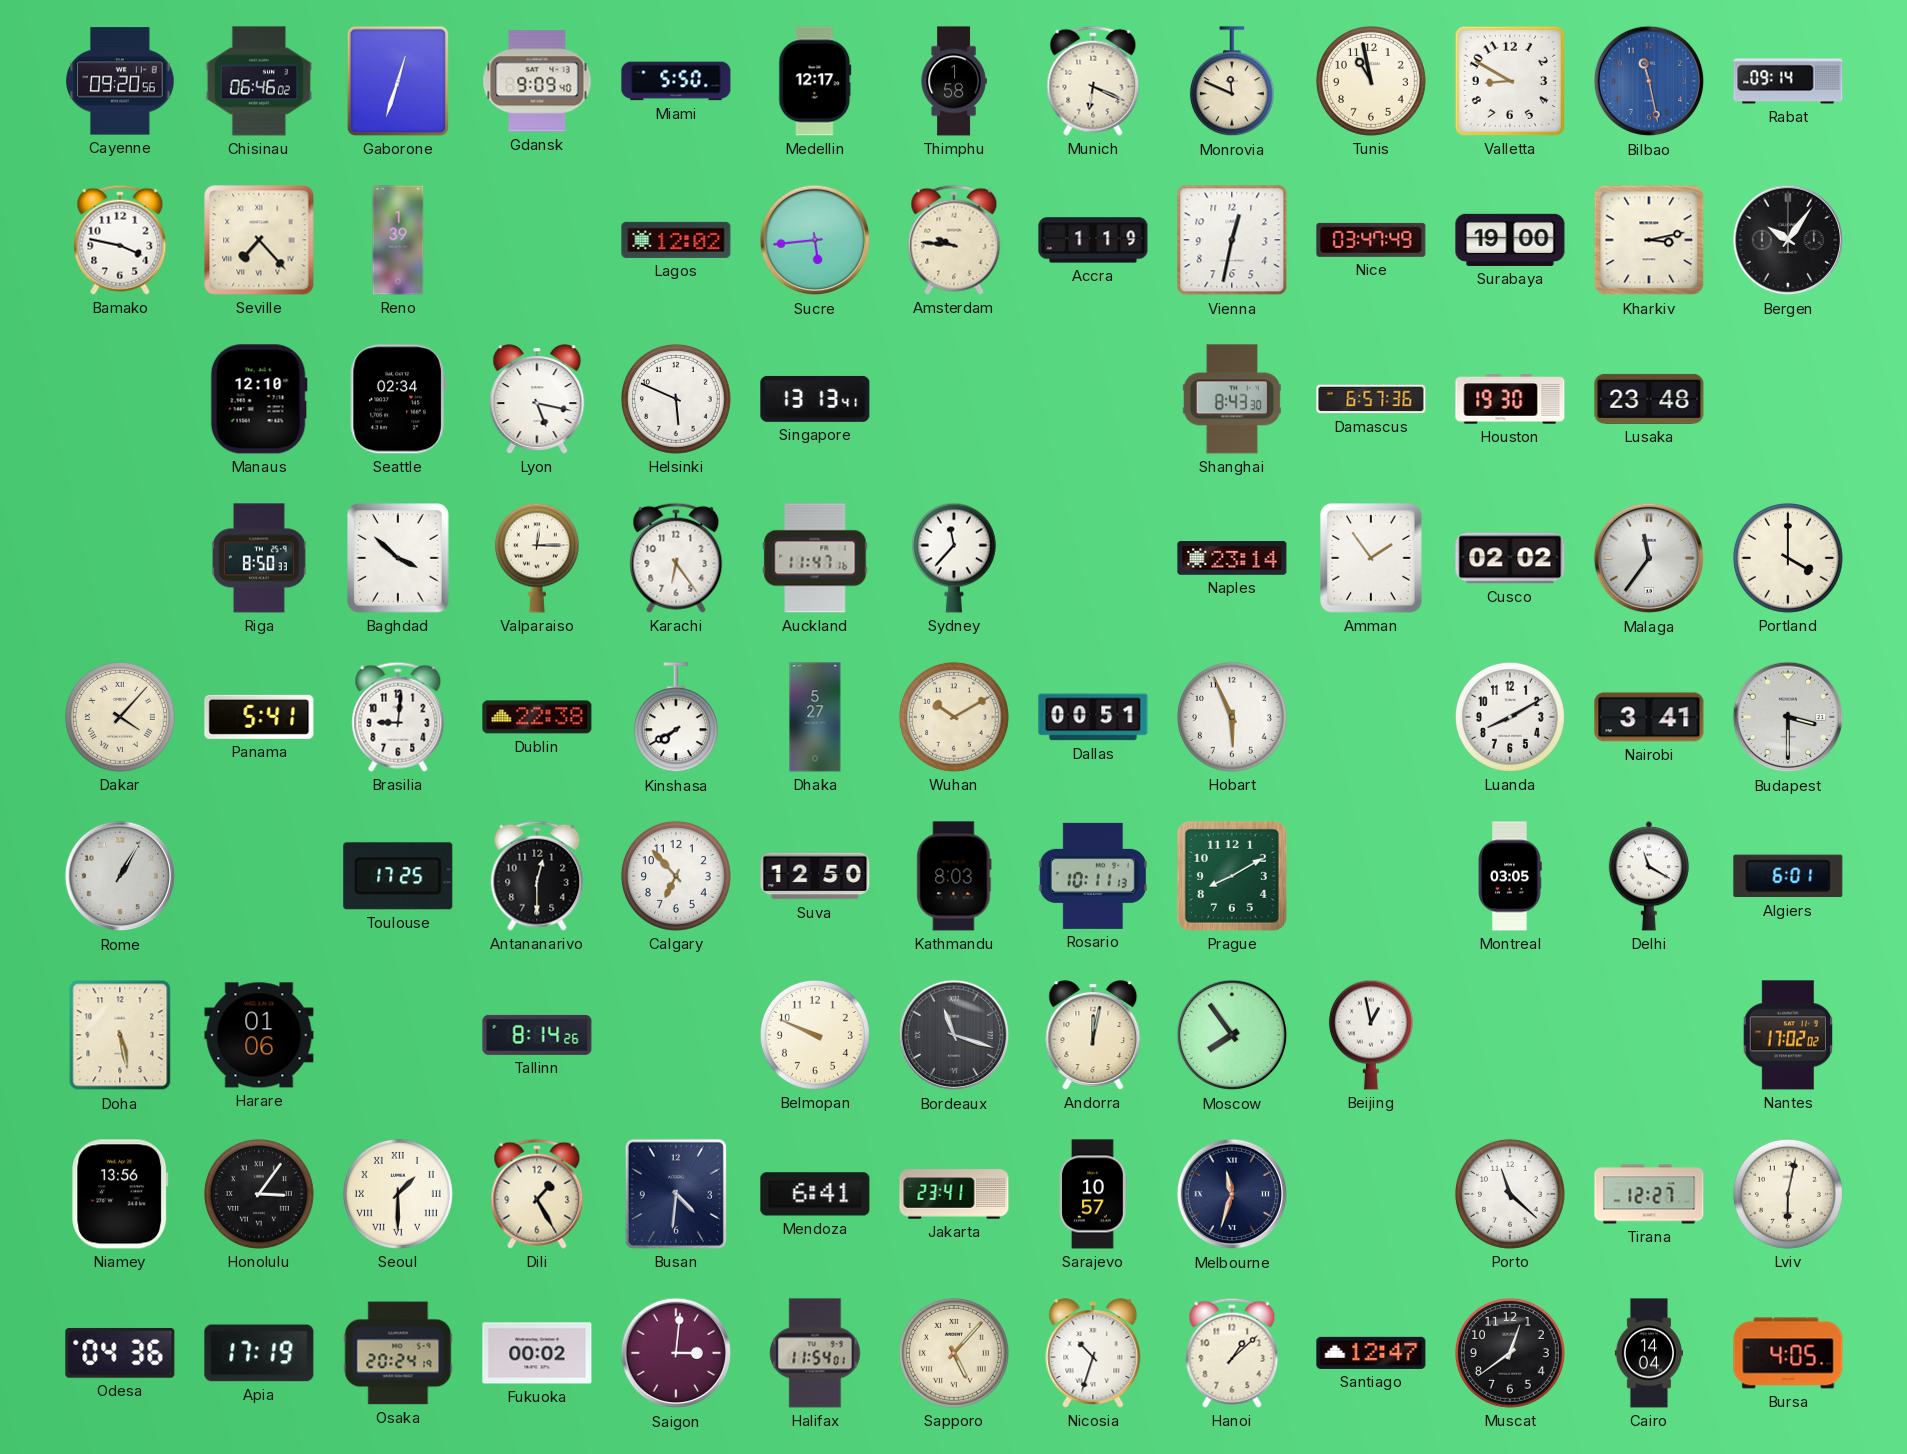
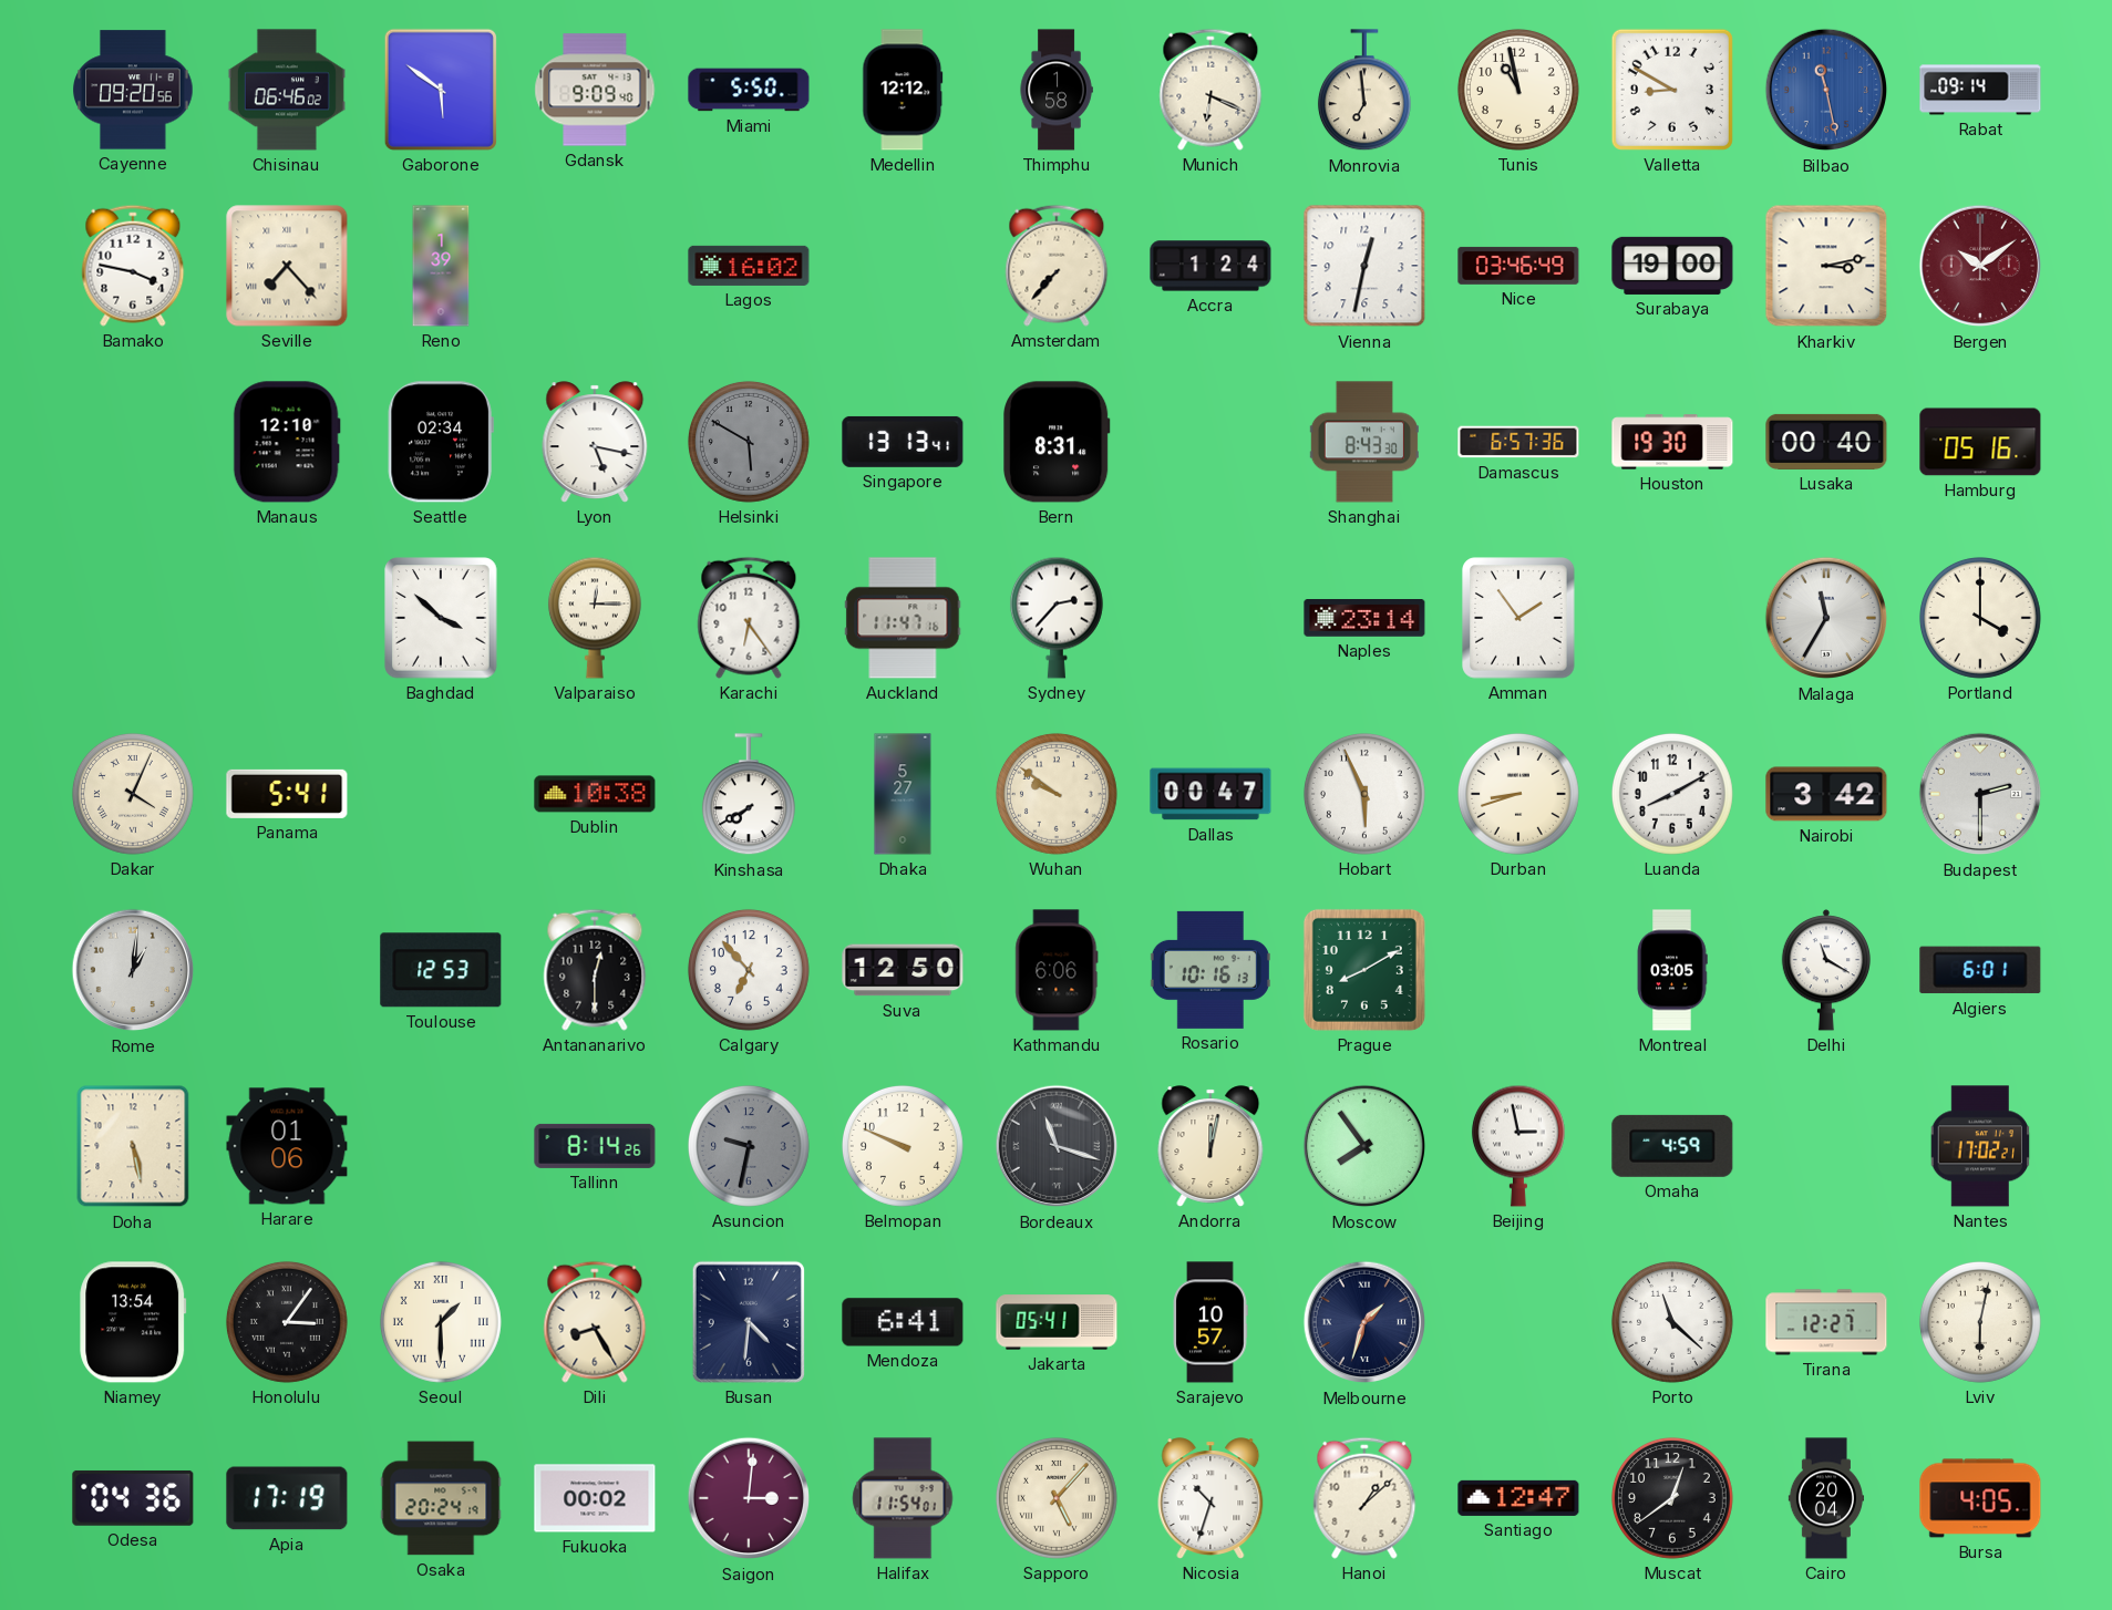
Gaborone: 12:33 -> 5:51
Medellin: 12:17 -> 12:12
Monrovia: 11:49 -> 6:59
Lagos: 12:02 -> 16:02
Sucre: 5:44 -> none
Amsterdam: 9:46 -> 7:37
Accra: 1:19 -> 1:24
Nice: 03:47 -> 03:46
Bergen: 10:06 -> 10:09
Bergen dial: black -> burgundy
Helsinki: 5:49 -> 5:50
Helsinki dial: white -> grey
Bern: none -> 8:31
Lusaka: 23:48 -> 00:40
Hamburg: none -> 05:16
Riga: 8:50 -> none
Sydney: 11:37 -> 2:37
Cusco: 02:02 -> none
Malaga: 11:36 -> 11:35
Dakar: 4:07 -> 4:04
Brasilia: 9:01 -> none
Dublin: 22:38 -> 10:38
Wuhan: 10:10 -> 9:51
Dallas: 00:51 -> 00:47
Durban: none -> 8:42
Nairobi: 3:41 -> 3:42
Budapest: 3:30 -> 2:30
Rome: 1:05 -> 1:01
Toulouse: 17:25 -> 12:53
Kathmandu: 8:03 -> 6:06
Rosario: 10:11 -> 10:16
Asuncion: none -> 9:32
Beijing: 12:58 -> 2:58
Omaha: none -> 4:59
Nantes: 17:02:02 -> 17:02:21
Niamey: 13:56 -> 13:54
Dili: 1:25 -> 8:25
Jakarta: 23:41 -> 05:41
Melbourne: 11:33 -> 1:33
Cairo: 14:04 -> 20:04
